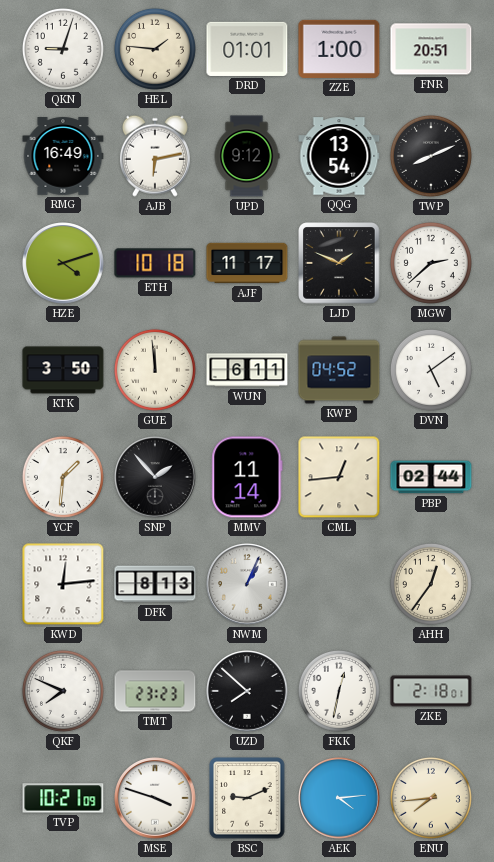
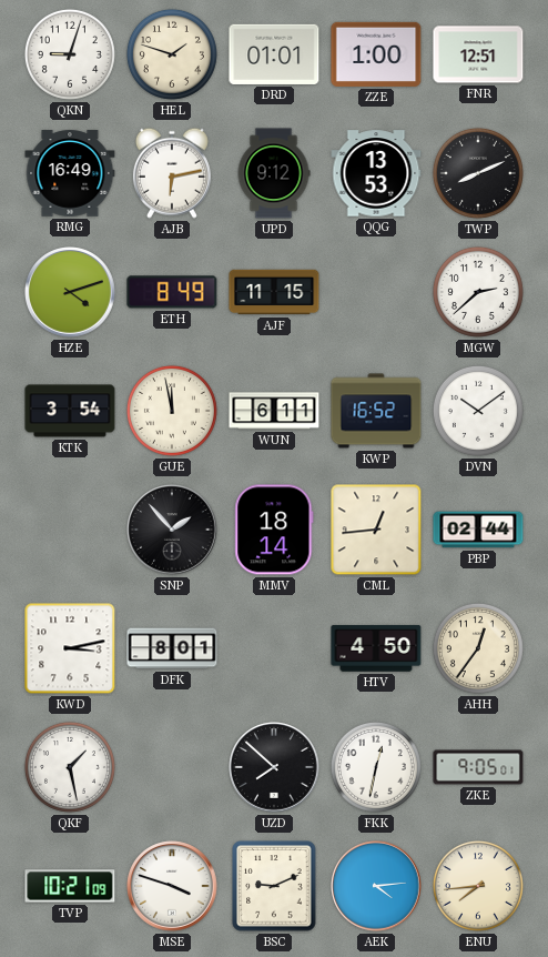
HEL: 1:46 -> 1:48
FNR: 20:51 -> 12:51
QQG: 13:54 -> 13:53
ETH: 10:18 -> 8:49
AJF: 11:17 -> 11:15
LJD: 1:49 -> none
KTK: 3:50 -> 3:54
GUE: 11:59 -> 11:58
KWP: 04:52 -> 16:52
DVN: 5:09 -> 10:09
YCF: 1:31 -> none
MMV: 11:14 -> 18:14
KWD: 12:14 -> 3:13
DFK: 8:13 -> 8:01
NWM: 1:04 -> none
HTV: none -> 4:50
QKF: 7:49 -> 1:28
TMT: 23:23 -> none
ZKE: 2:18 -> 9:05
